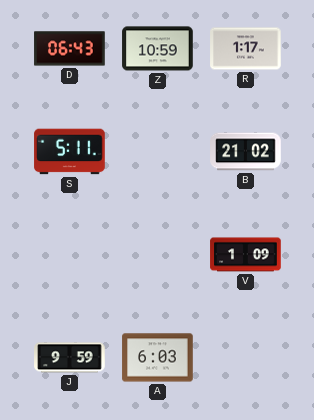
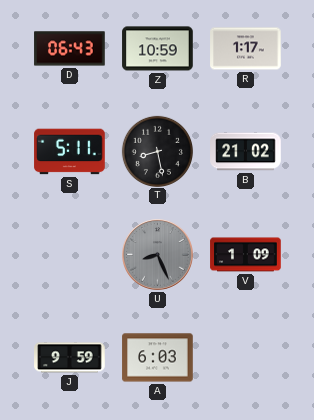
T: none -> 8:28
U: none -> 8:26
